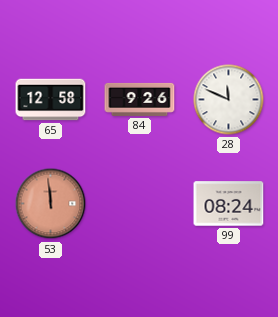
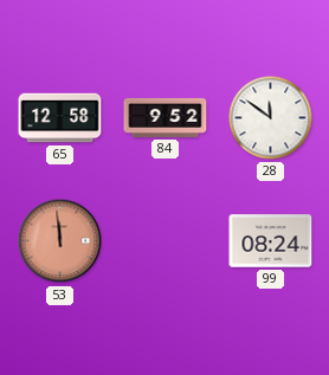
84: 9:26 -> 9:52
28: 11:49 -> 11:51
